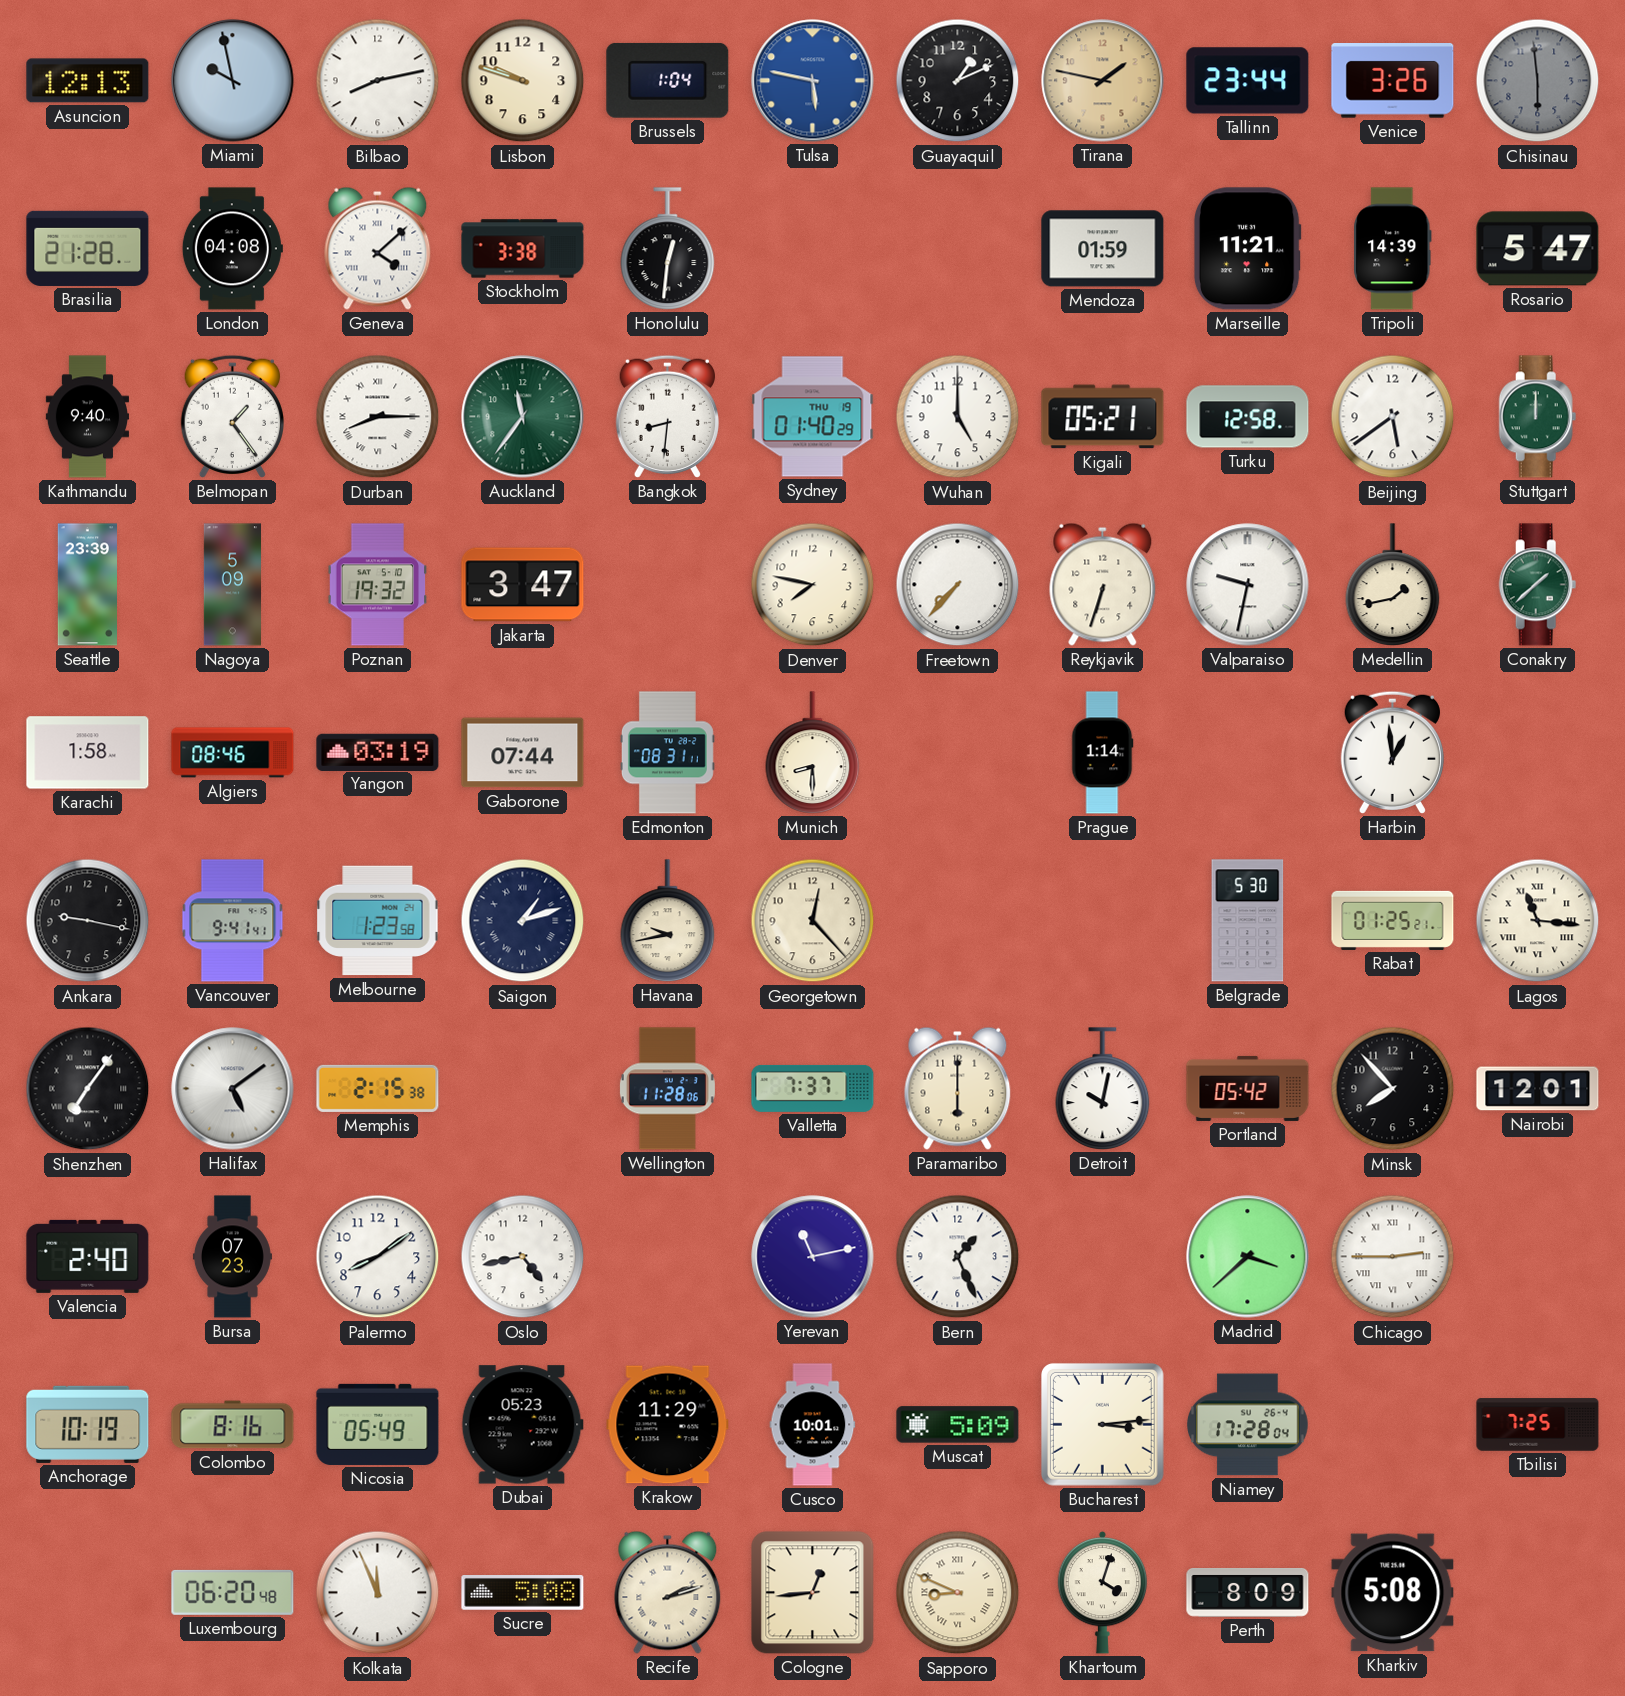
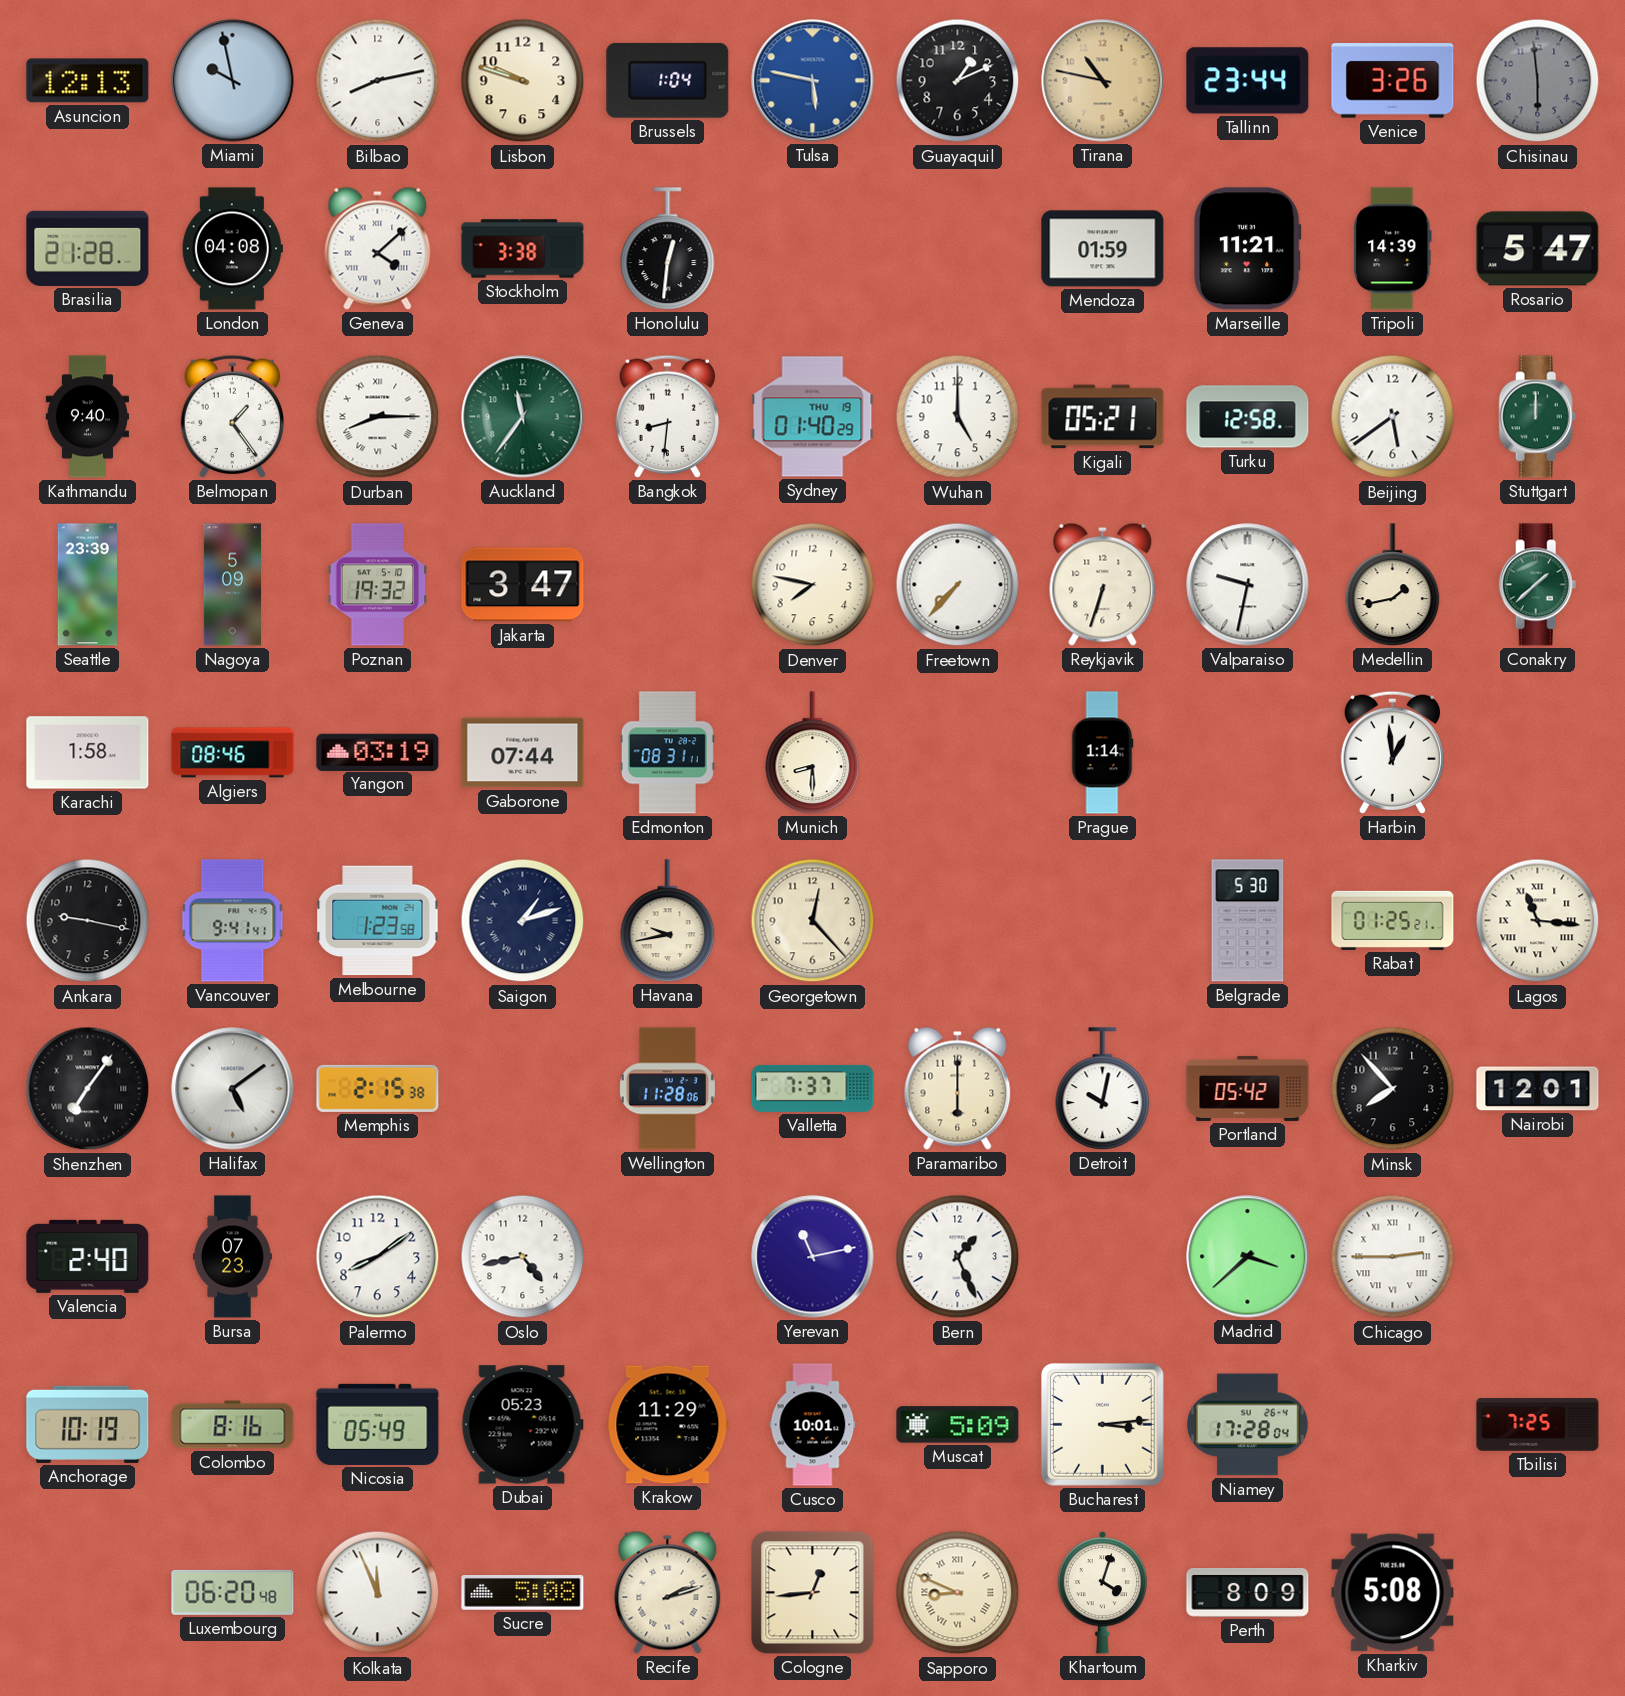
Tirana: 1:47 -> 10:47
